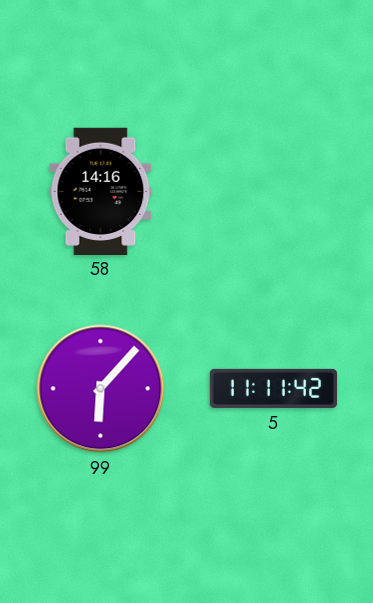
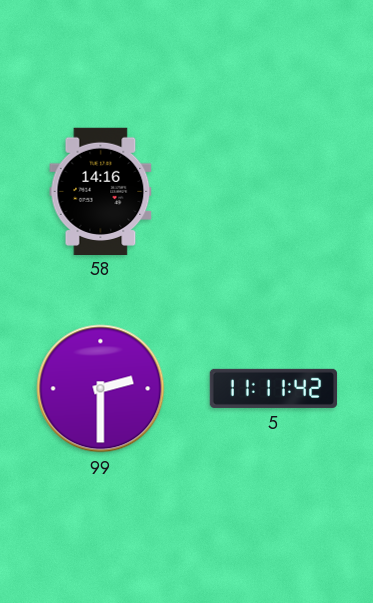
99: 6:07 -> 2:30
